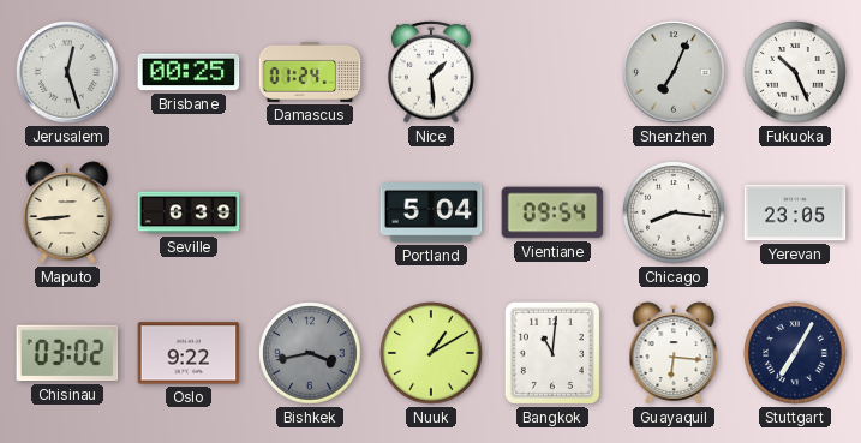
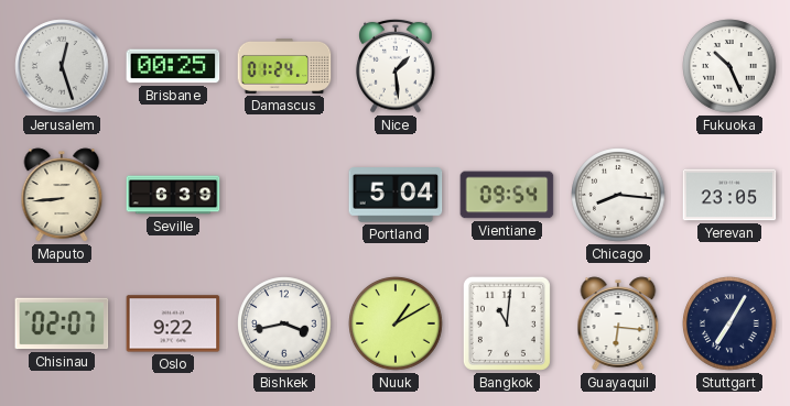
Shenzhen: 7:04 -> none
Chisinau: 03:02 -> 02:07
Bishkek dial: grey -> white
